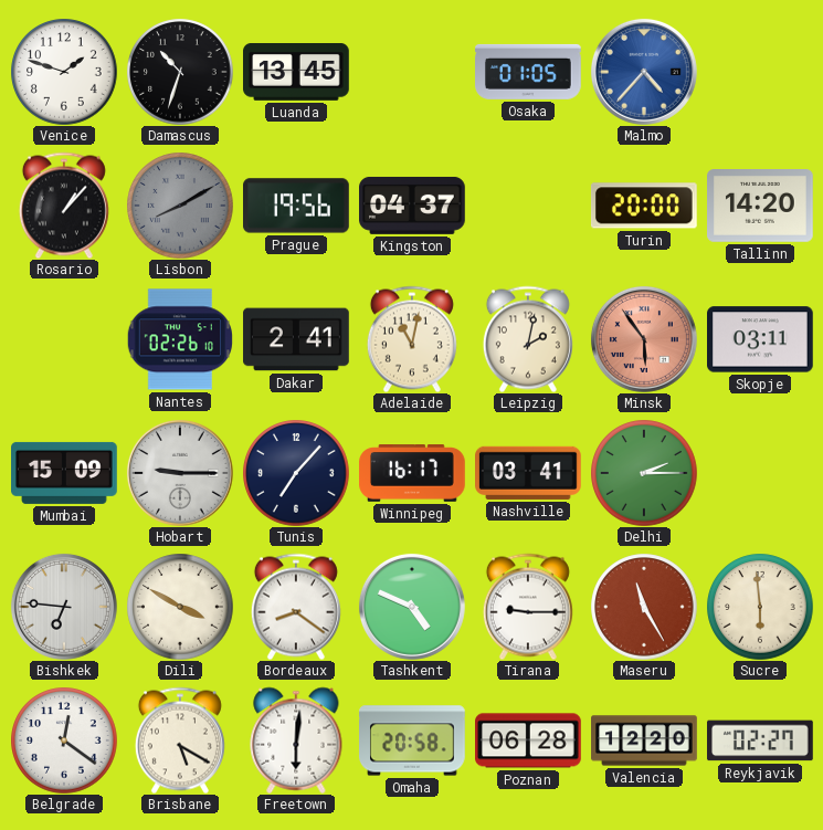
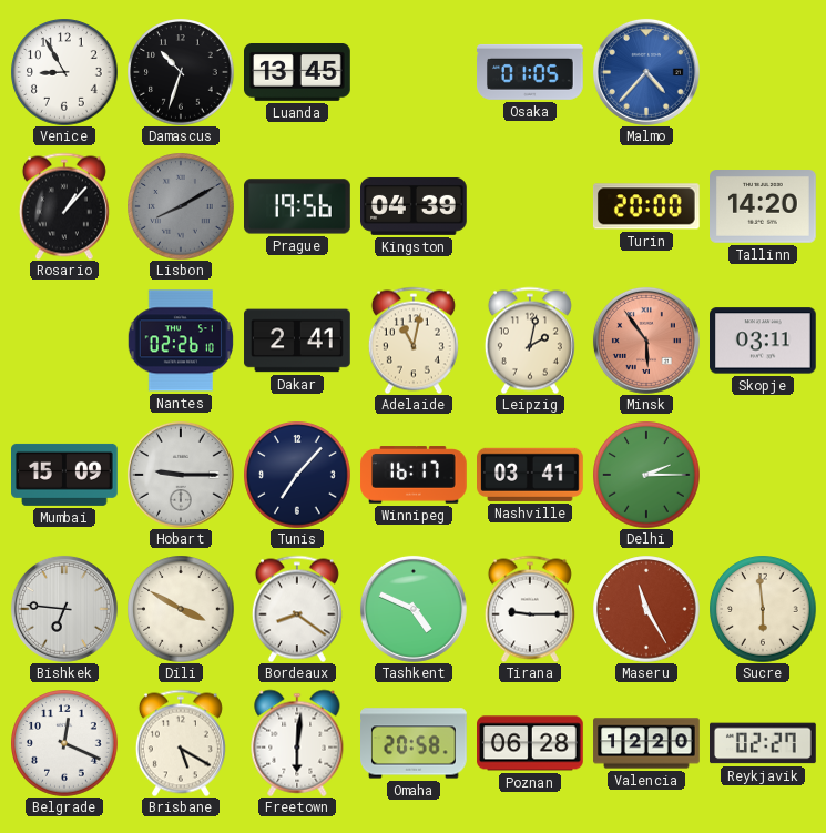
Venice: 1:48 -> 8:55
Kingston: 04:37 -> 04:39
Belgrade: 12:21 -> 12:19
